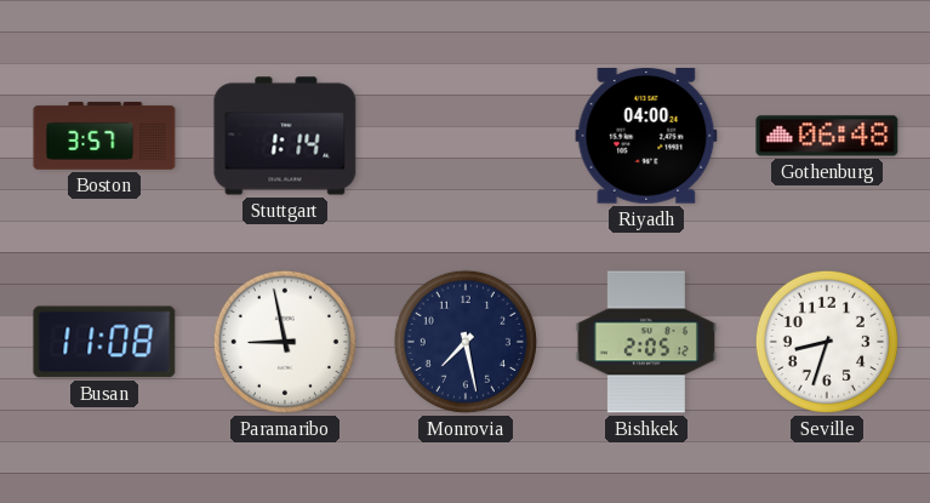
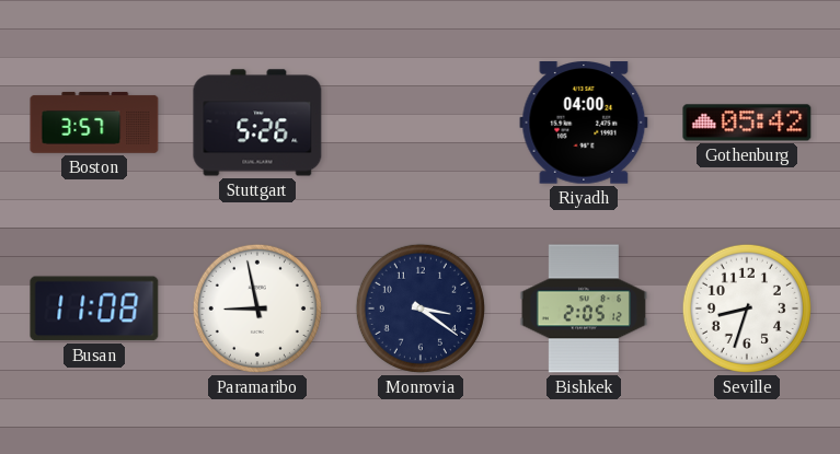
Stuttgart: 1:14 -> 5:26
Gothenburg: 06:48 -> 05:42
Monrovia: 7:28 -> 3:21
